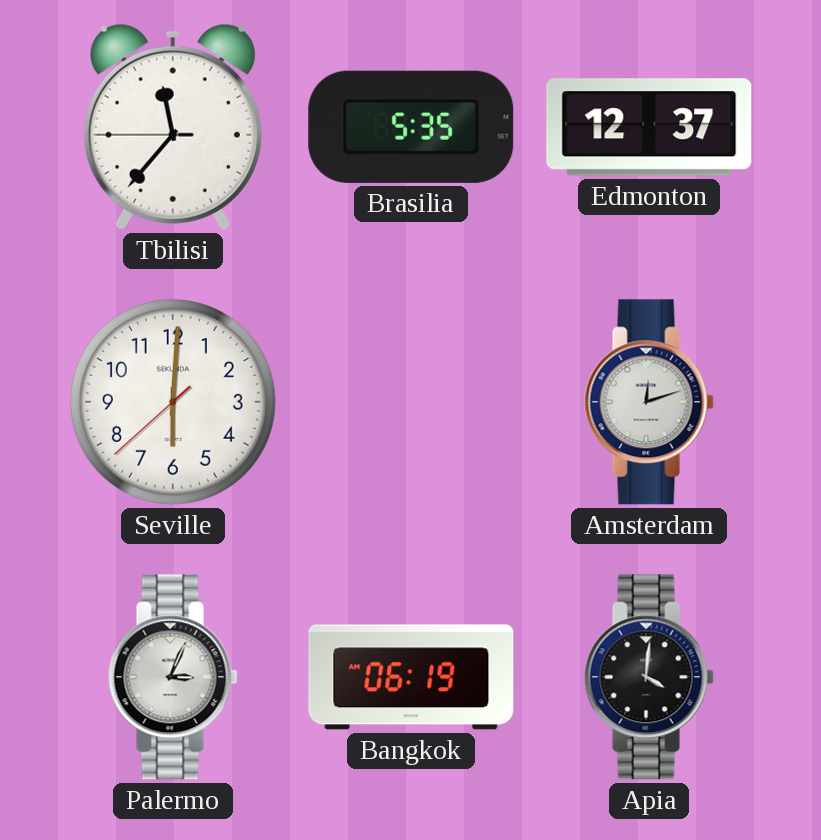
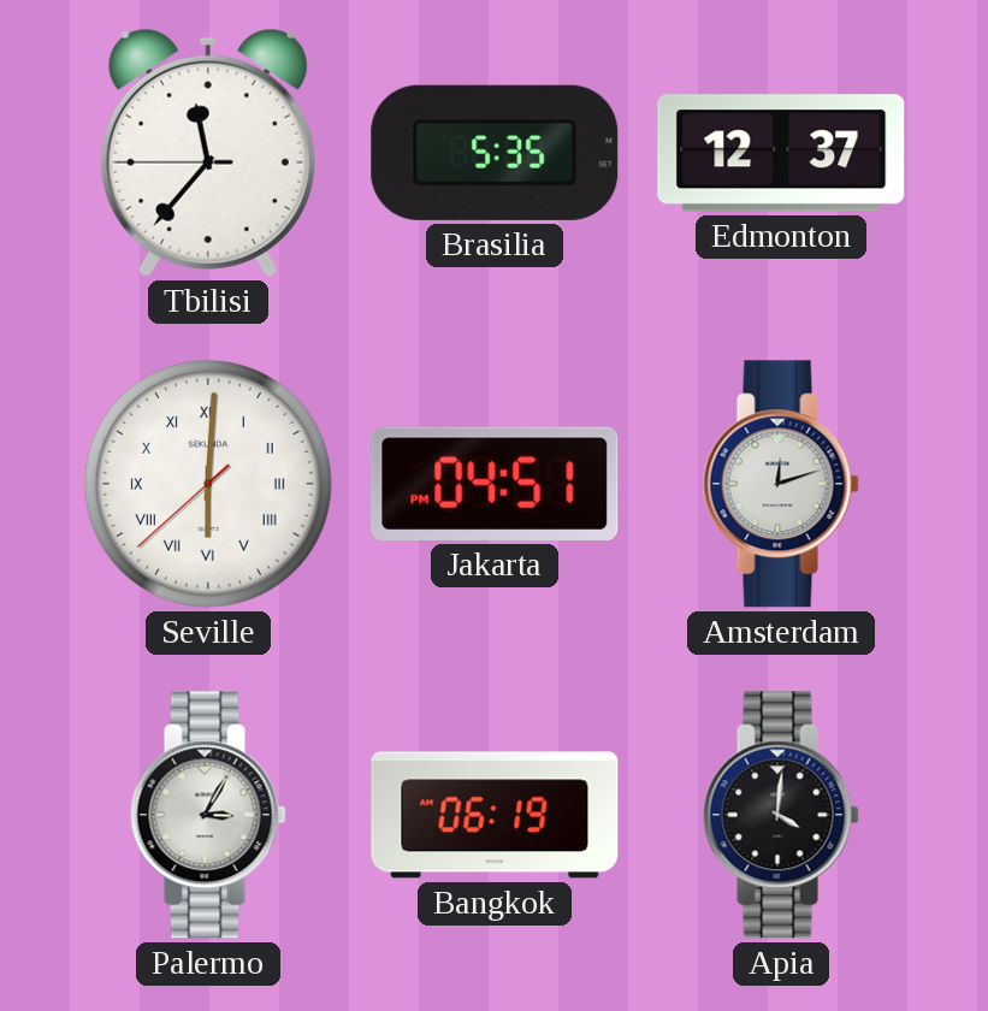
Seville numerals: Arabic -> Roman
Jakarta: none -> 04:51
Palermo: 3:04 -> 3:05
